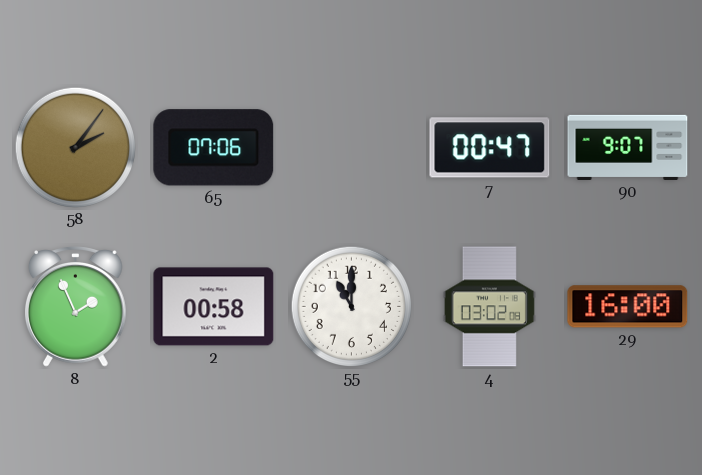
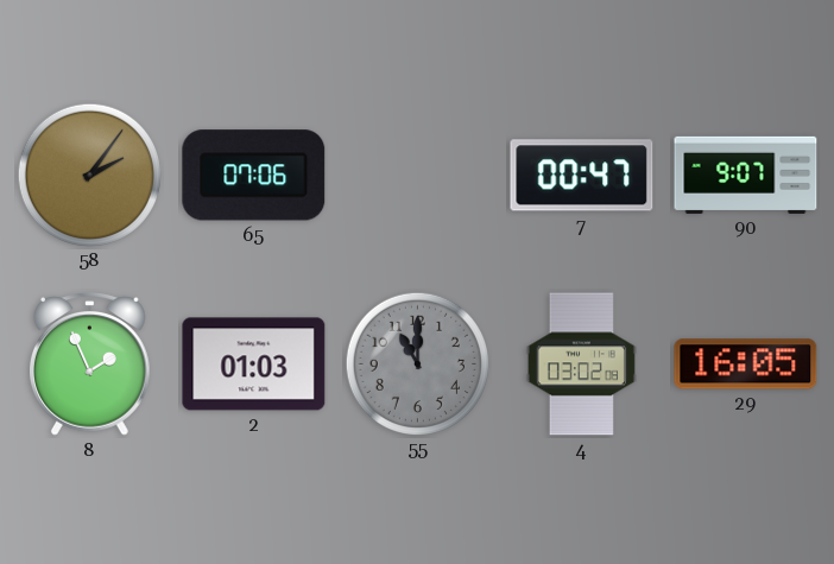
2: 00:58 -> 01:03
55 dial: white -> grey
29: 16:00 -> 16:05
